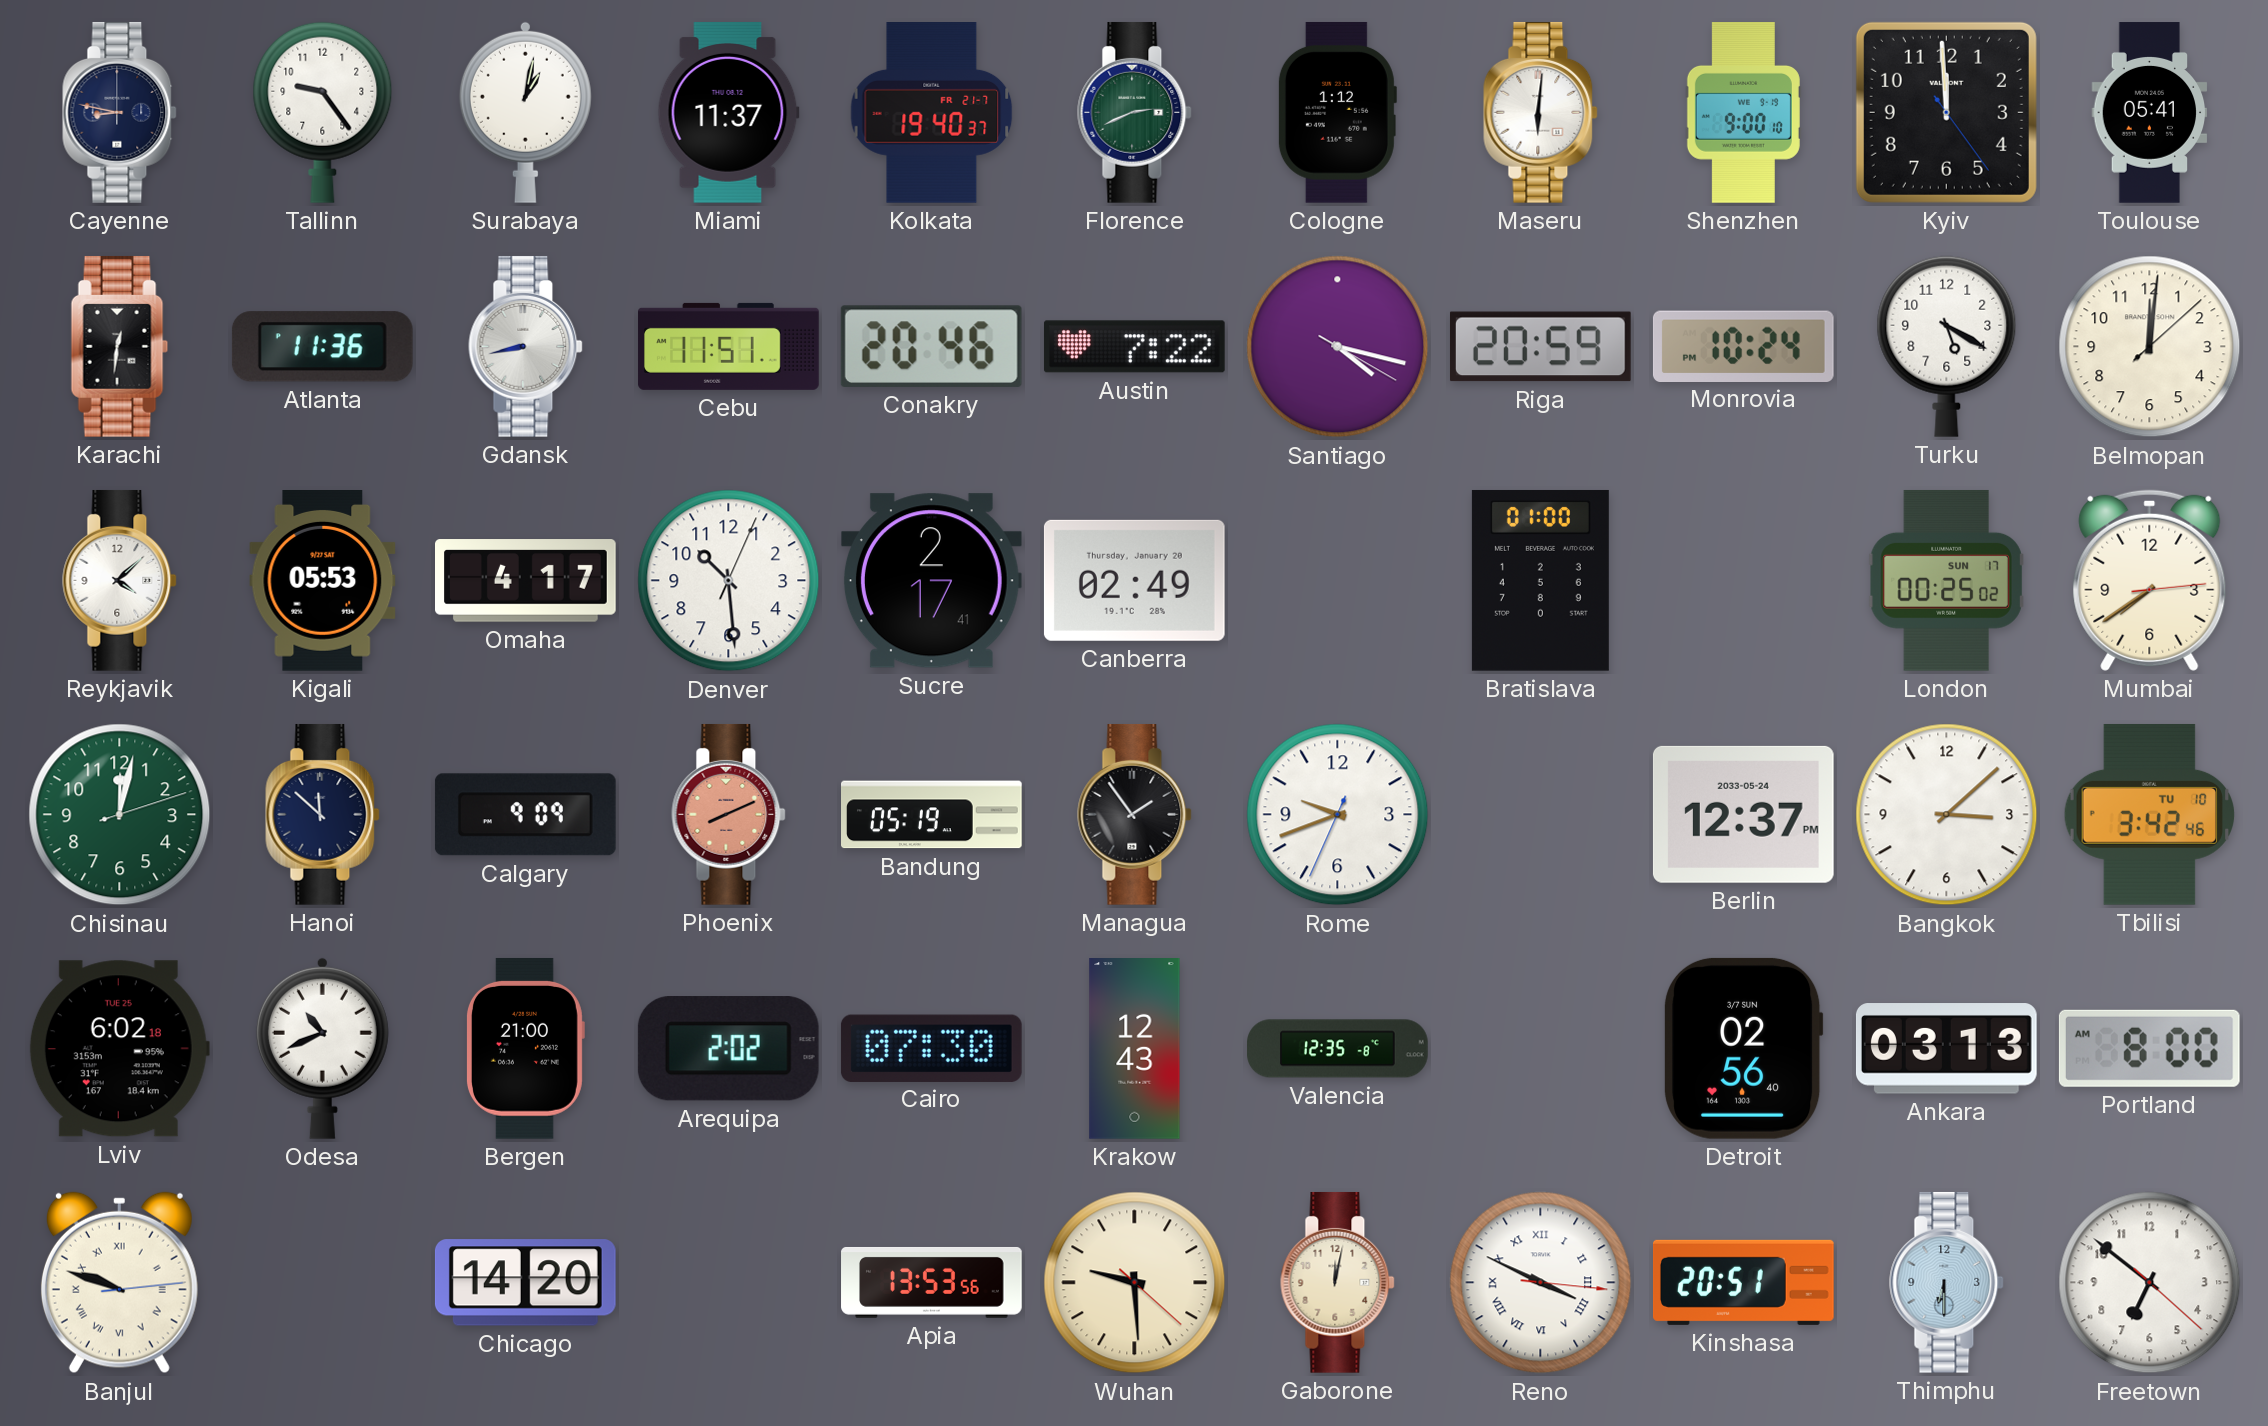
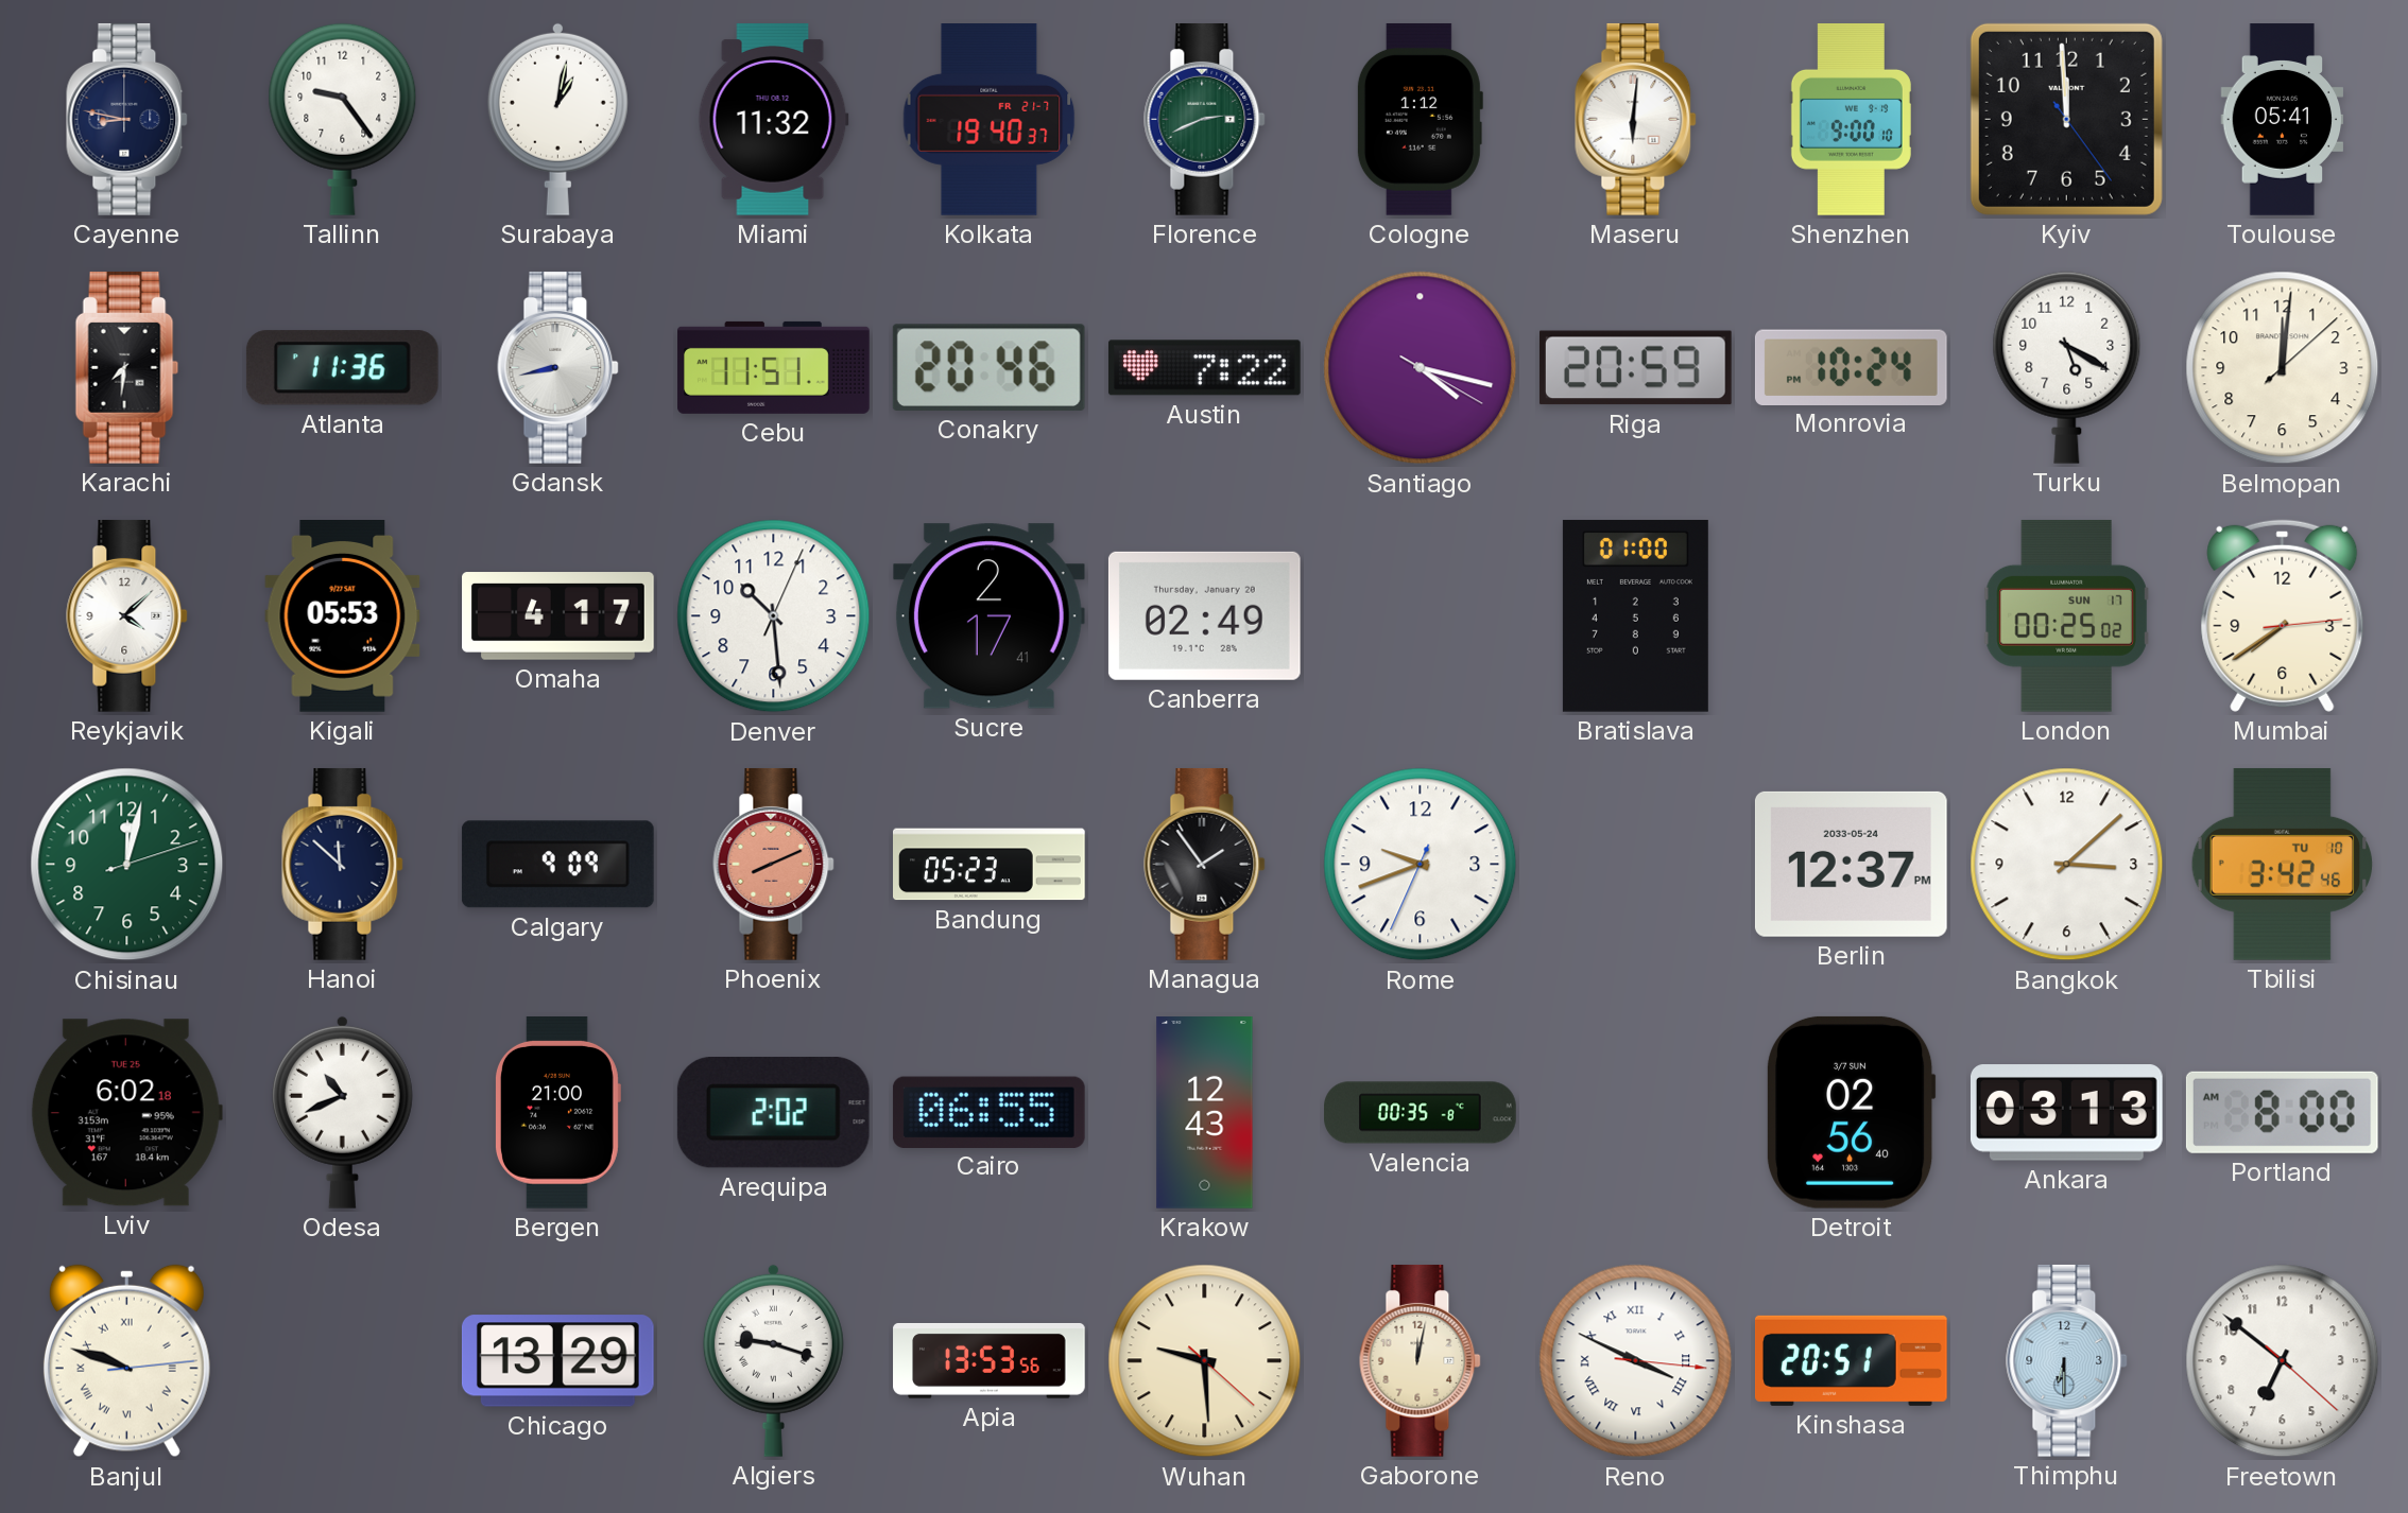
Miami: 11:37 -> 11:32
Karachi: 12:31 -> 7:31
Bandung: 05:19 -> 05:23
Cairo: 07:30 -> 06:55
Valencia: 12:35 -> 00:35
Chicago: 14:20 -> 13:29
Algiers: none -> 9:18
